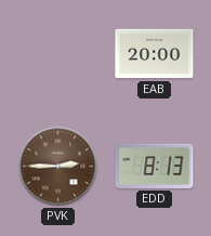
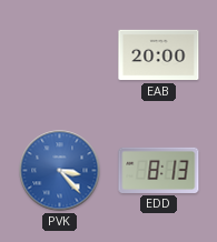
PVK: 2:45 -> 3:23
PVK dial: brown -> blue
